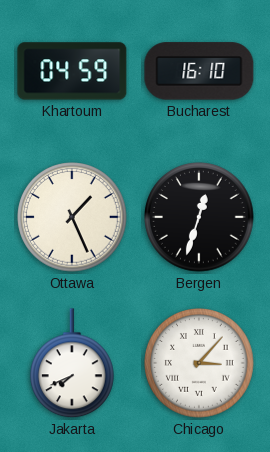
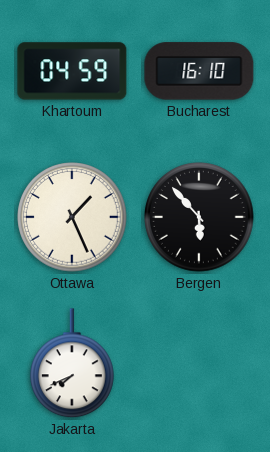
Bergen: 12:33 -> 5:53
Chicago: 3:07 -> none
